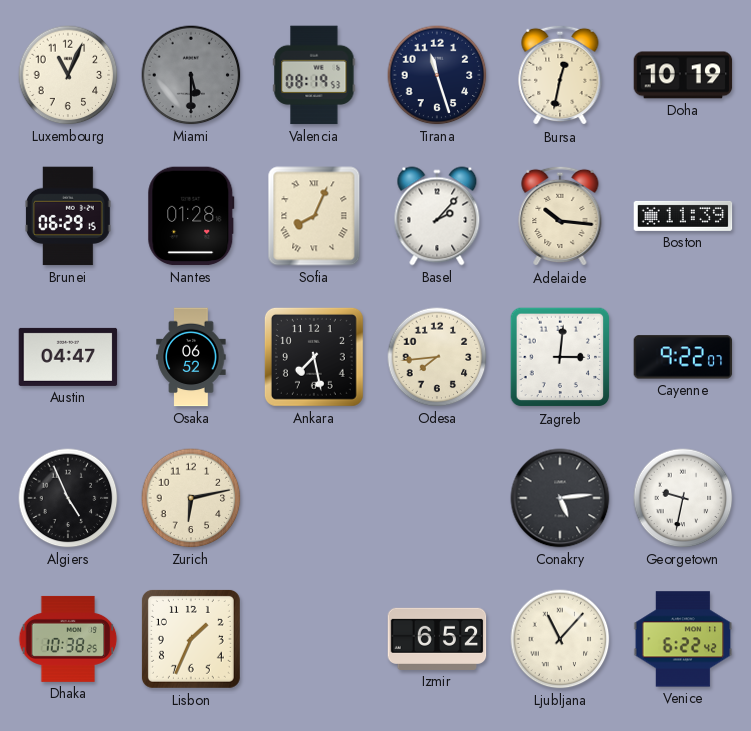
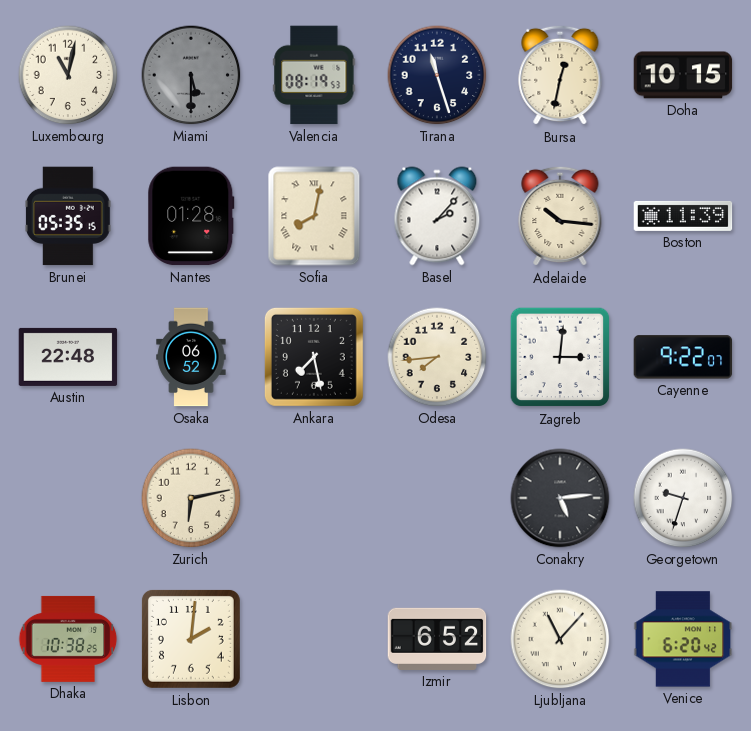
Luxembourg: 11:04 -> 11:02
Doha: 10:19 -> 10:15
Brunei: 06:29 -> 05:35
Sofia: 8:04 -> 8:02
Austin: 04:47 -> 22:48
Algiers: 4:56 -> none
Georgetown: 9:32 -> 9:33
Lisbon: 1:34 -> 2:01
Venice: 6:22 -> 6:20
